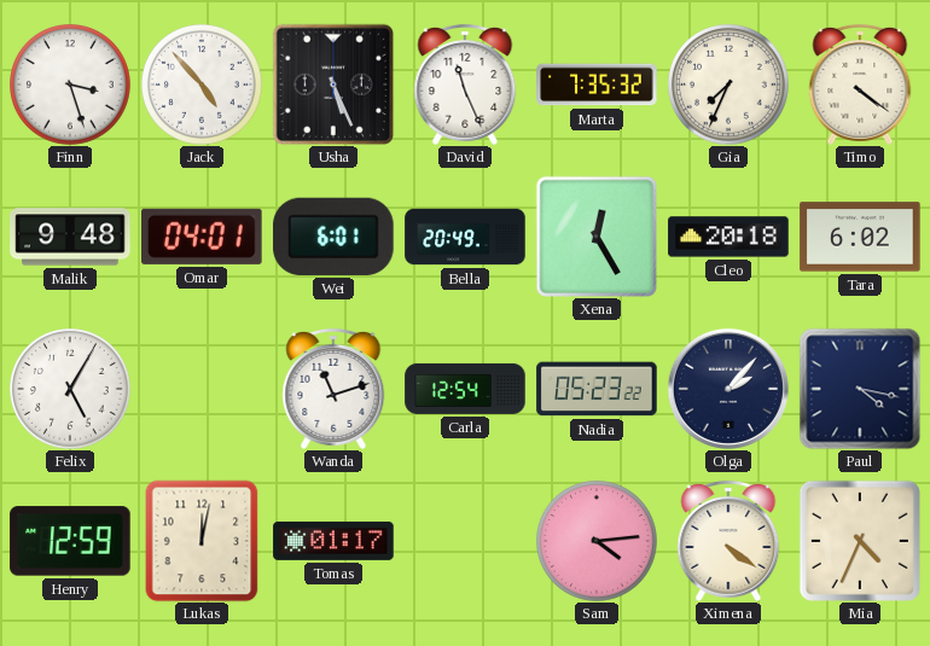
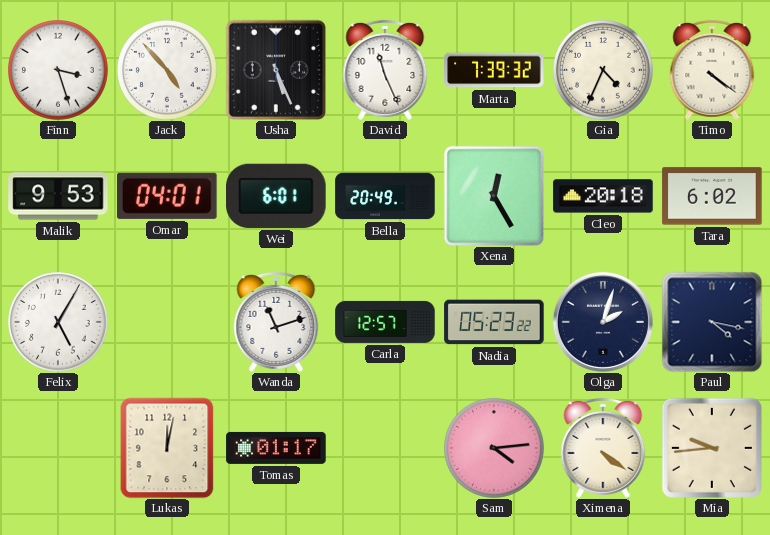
Marta: 7:35 -> 7:39
Gia: 7:34 -> 4:34
Malik: 9:48 -> 9:53
Carla: 12:54 -> 12:57
Olga: 2:07 -> 2:03
Henry: 12:59 -> none
Mia: 4:34 -> 9:44
